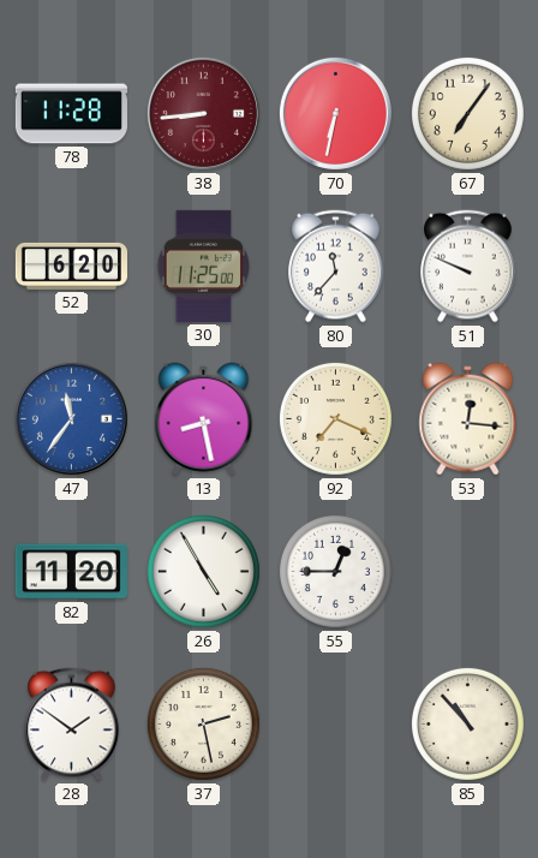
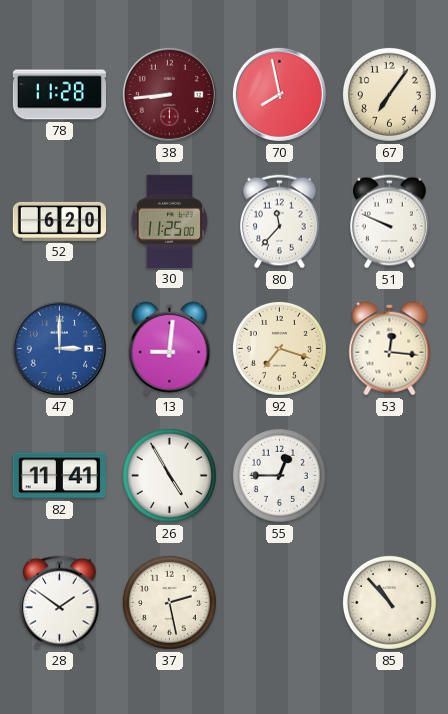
70: 6:32 -> 7:58
47: 11:36 -> 3:00
13: 8:28 -> 9:01
92: 7:19 -> 7:18
82: 11:20 -> 11:41
